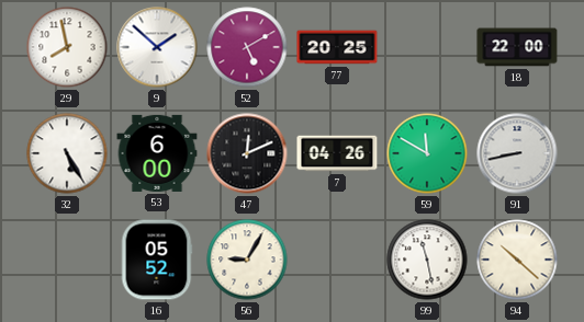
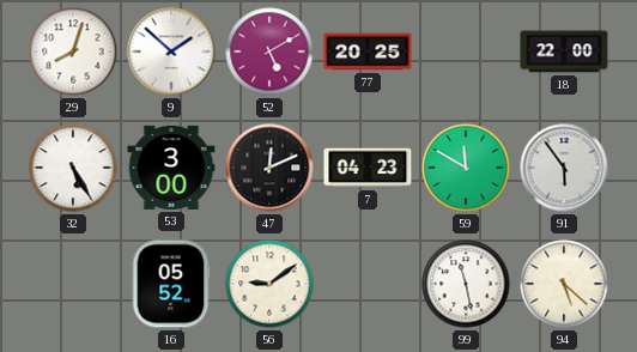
29: 7:58 -> 8:03
53: 6:00 -> 3:00
7: 04:26 -> 04:23
91: 8:43 -> 5:54
56: 9:05 -> 9:09
94: 10:22 -> 5:22
